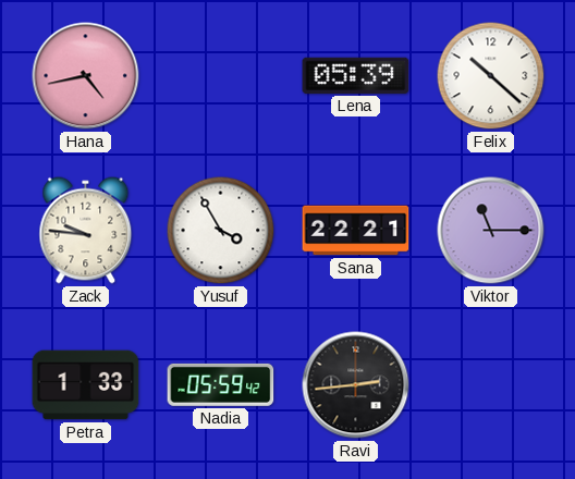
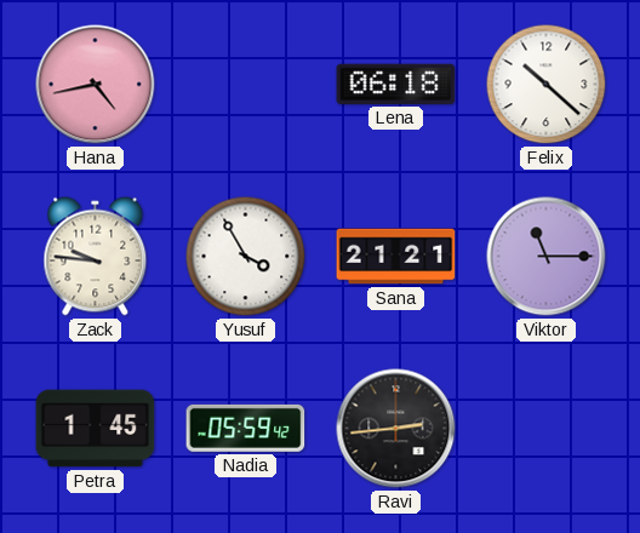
Lena: 05:39 -> 06:18
Sana: 22:21 -> 21:21
Petra: 1:33 -> 1:45
